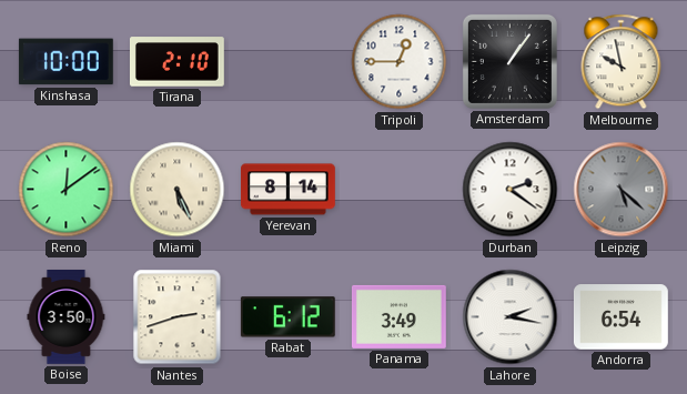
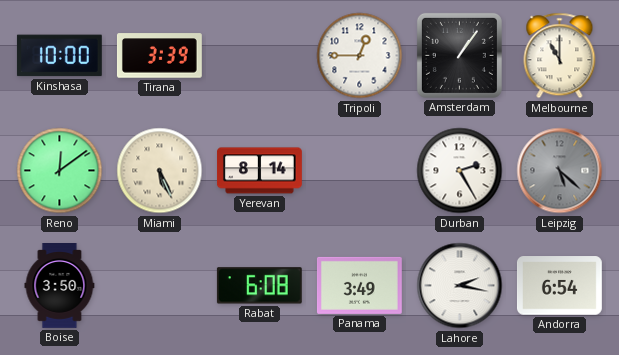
Tirana: 2:10 -> 3:39
Melbourne: 9:58 -> 11:00
Durban: 2:21 -> 2:25
Nantes: 2:42 -> none
Rabat: 6:12 -> 6:08
